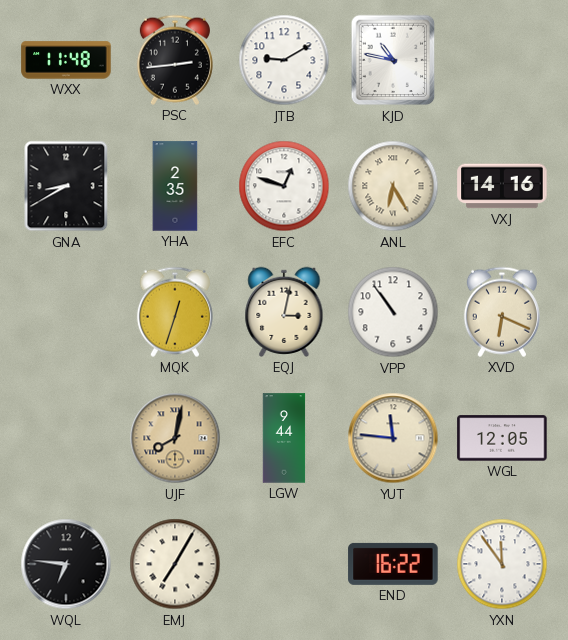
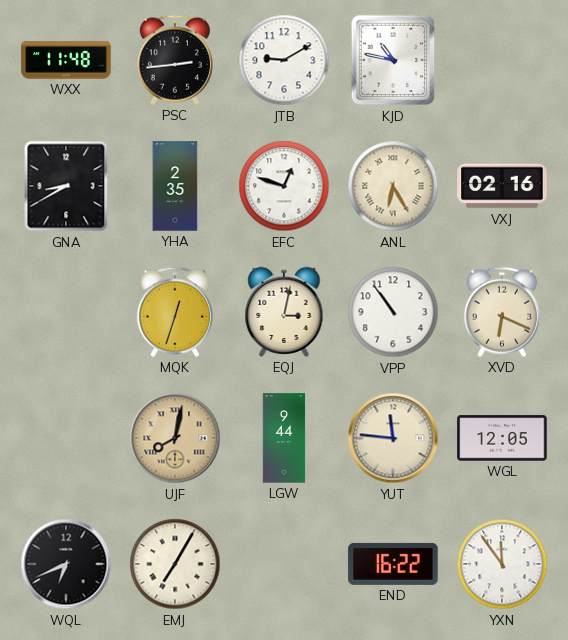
VXJ: 14:16 -> 02:16
WQL: 6:46 -> 6:41
